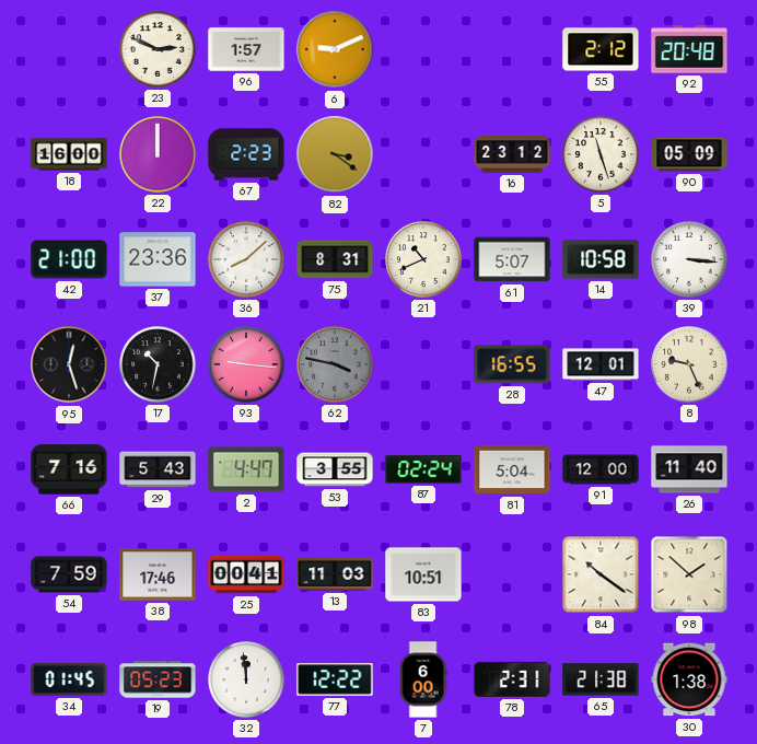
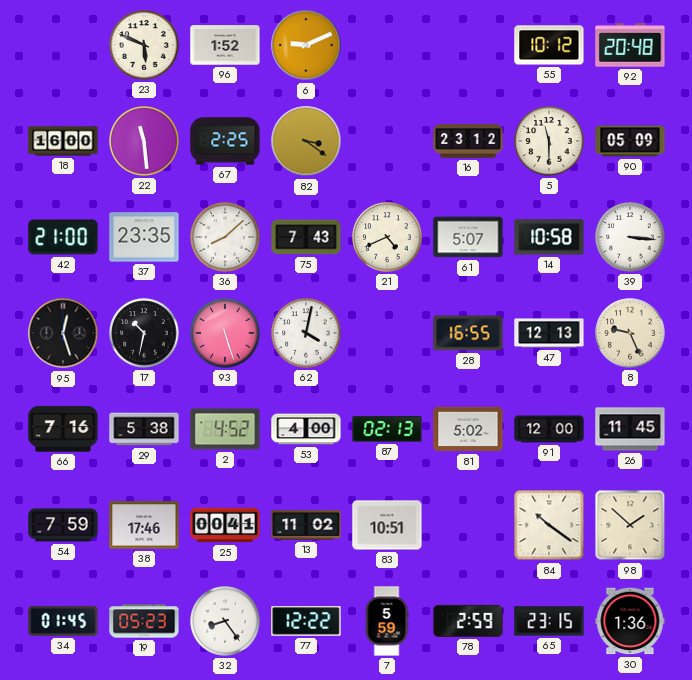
23: 2:49 -> 5:49
96: 1:57 -> 1:52
55: 2:12 -> 10:12
22: 12:00 -> 11:29
67: 2:23 -> 2:25
5: 11:27 -> 11:30
37: 23:36 -> 23:35
75: 8:31 -> 7:43
21: 10:41 -> 4:41
93: 9:16 -> 5:27
62: 3:47 -> 4:02
62 dial: grey -> white
47: 12:01 -> 12:13
29: 5:43 -> 5:38
2: 4:47 -> 4:52
53: 3:55 -> 4:00
87: 02:24 -> 02:13
81: 5:04 -> 5:02
26: 11:40 -> 11:45
13: 11:03 -> 11:02
32: 11:59 -> 8:24
7: 6:00 -> 5:59
78: 2:31 -> 2:59
65: 21:38 -> 23:15
30: 1:38 -> 1:36
